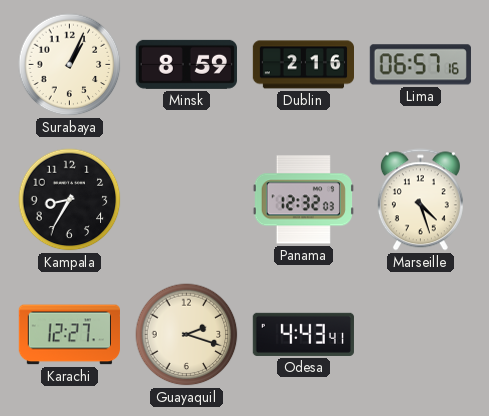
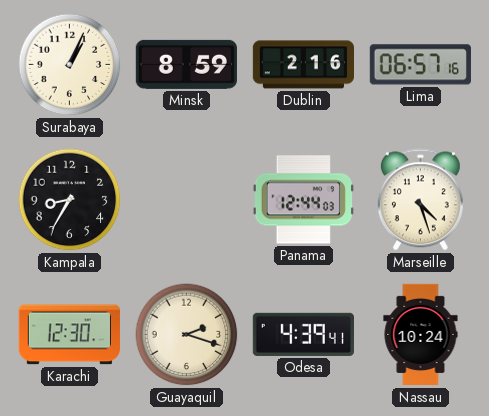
Panama: 12:32 -> 12:44
Karachi: 12:27 -> 12:30
Odesa: 4:43 -> 4:39
Nassau: none -> 10:24
